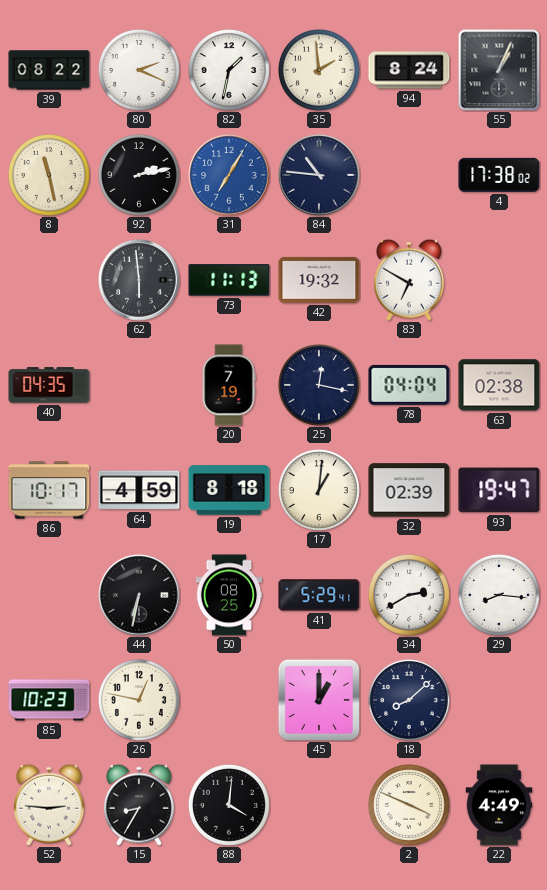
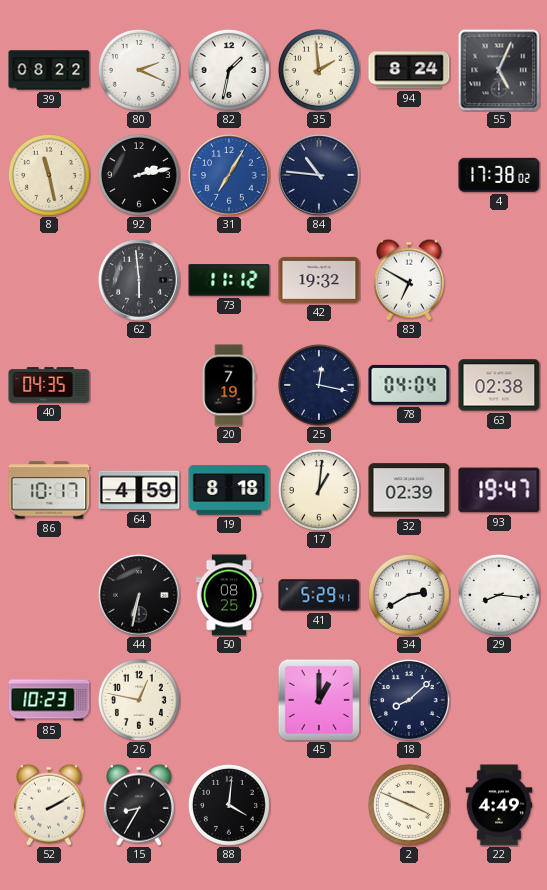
55: 1:04 -> 5:04
73: 11:13 -> 11:12
52: 2:46 -> 2:10
